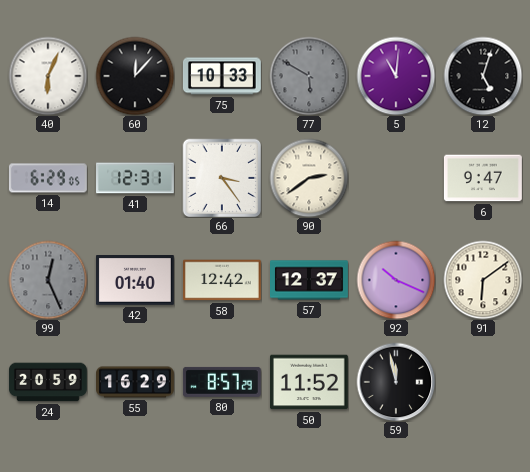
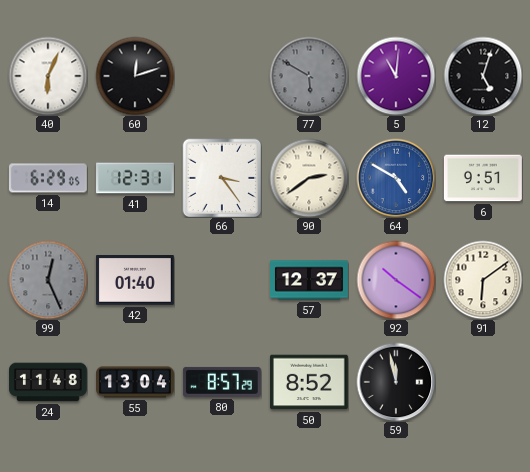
60: 12:07 -> 12:12
75: 10:33 -> none
64: none -> 4:50
6: 9:47 -> 9:51
58: 12:42 -> none
92: 10:19 -> 10:21
24: 20:59 -> 11:48
55: 16:29 -> 13:04
50: 11:52 -> 8:52
